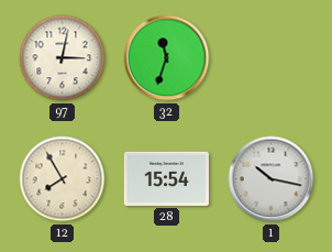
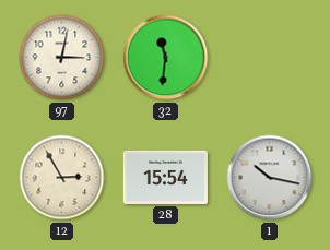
32: 11:33 -> 11:31
12: 7:55 -> 2:55
